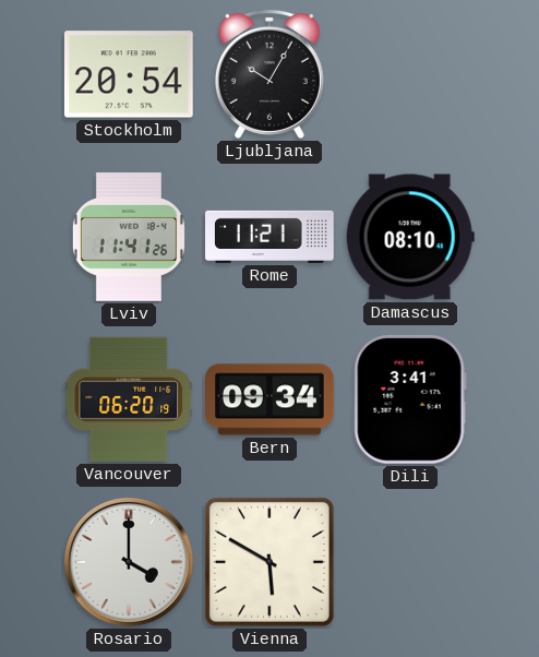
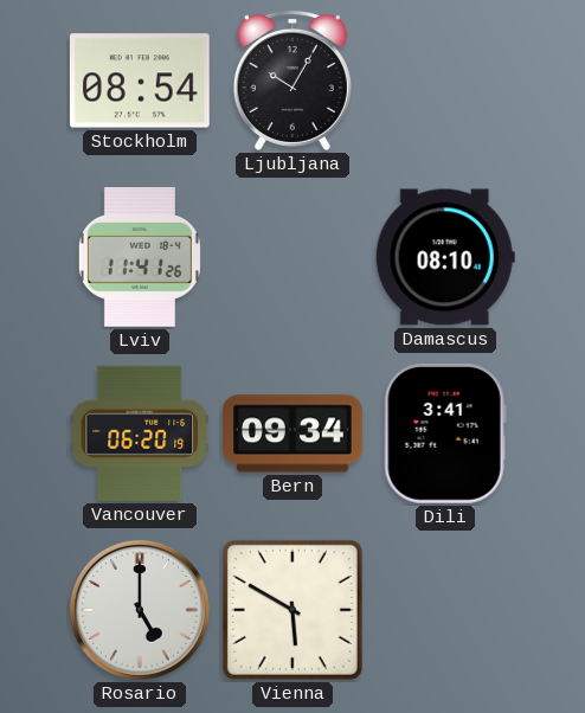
Stockholm: 20:54 -> 08:54
Rome: 11:21 -> none
Rosario: 4:00 -> 5:00
